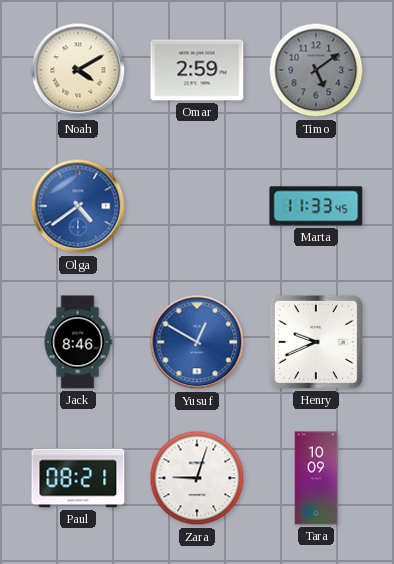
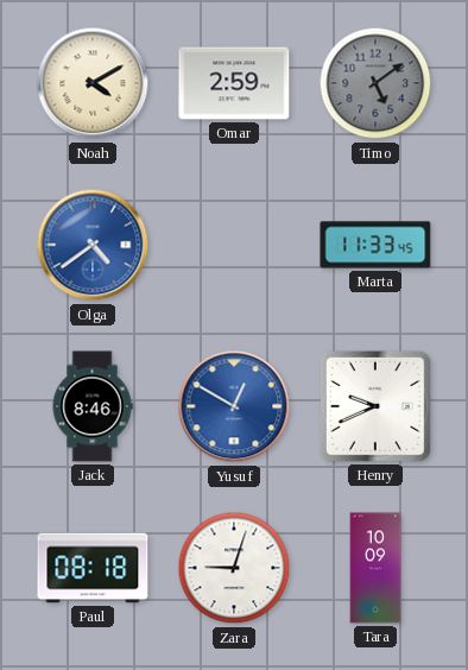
Paul: 08:21 -> 08:18
